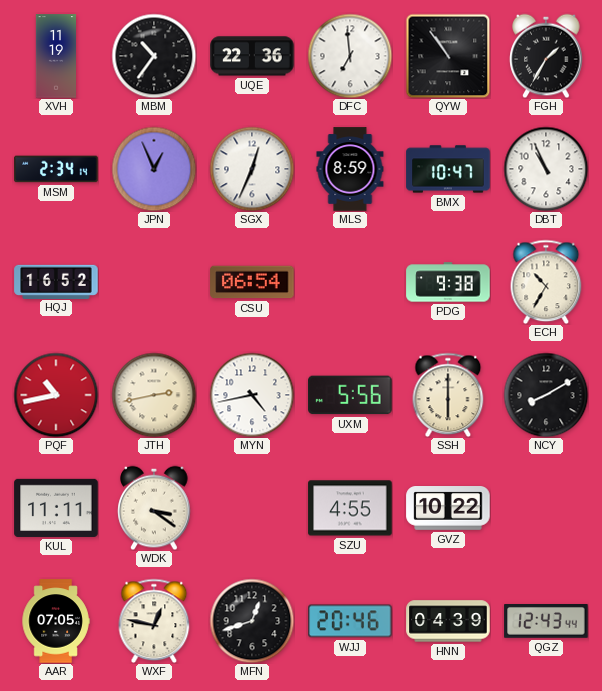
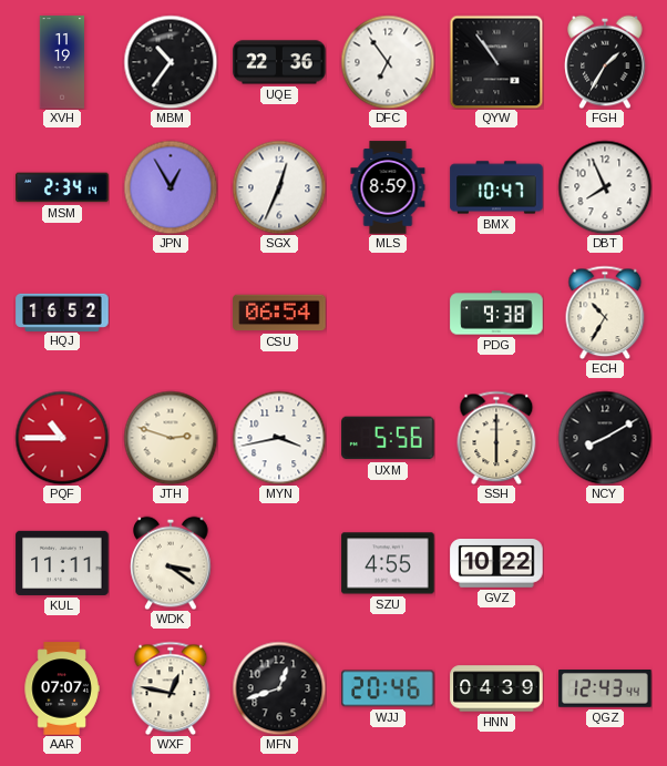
DFC: 6:59 -> 6:54
JPN: 12:56 -> 12:55
DBT: 10:56 -> 7:56
PQF: 10:43 -> 10:45
JTH: 2:43 -> 2:48
MYN: 4:43 -> 3:43
AAR: 07:05 -> 07:07
